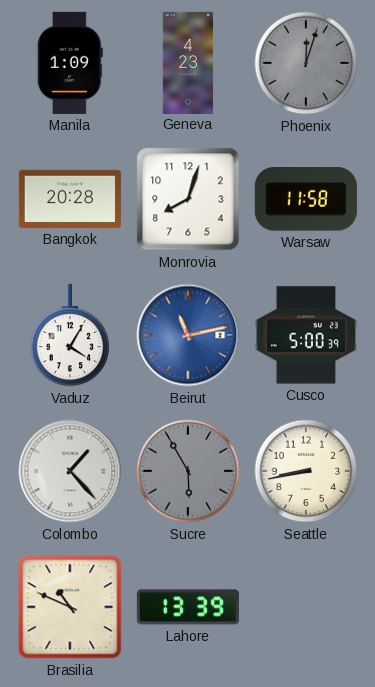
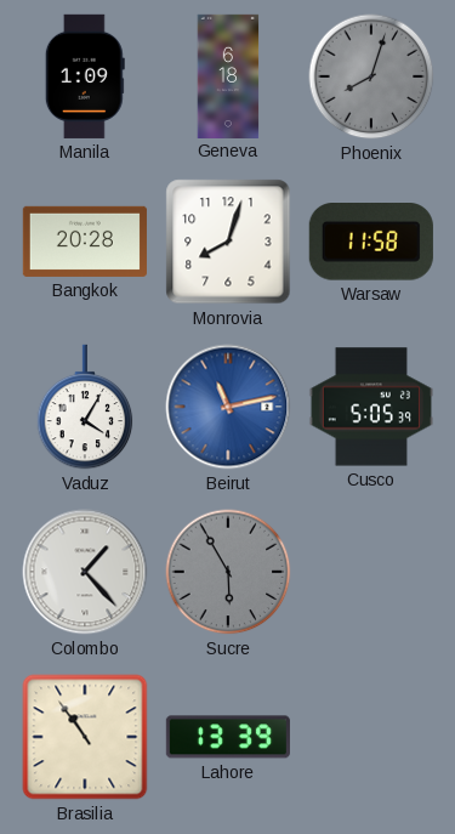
Geneva: 4:23 -> 6:18
Phoenix: 12:03 -> 8:03
Cusco: 5:00 -> 5:05
Seattle: 8:43 -> none
Brasilia: 10:49 -> 10:54
